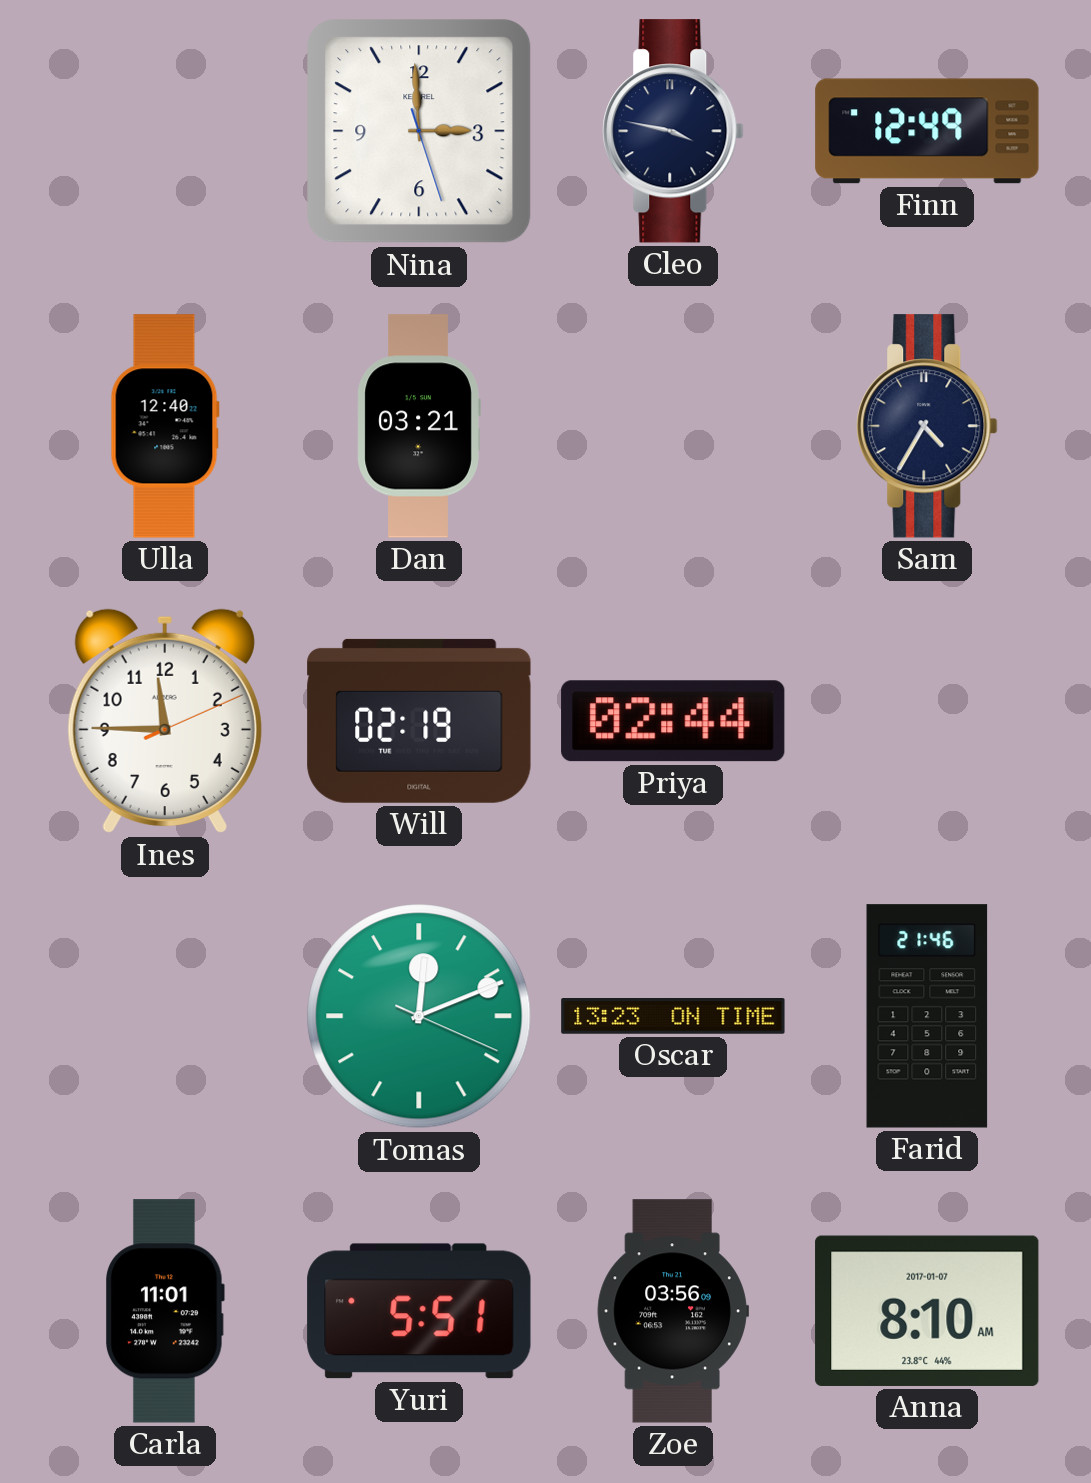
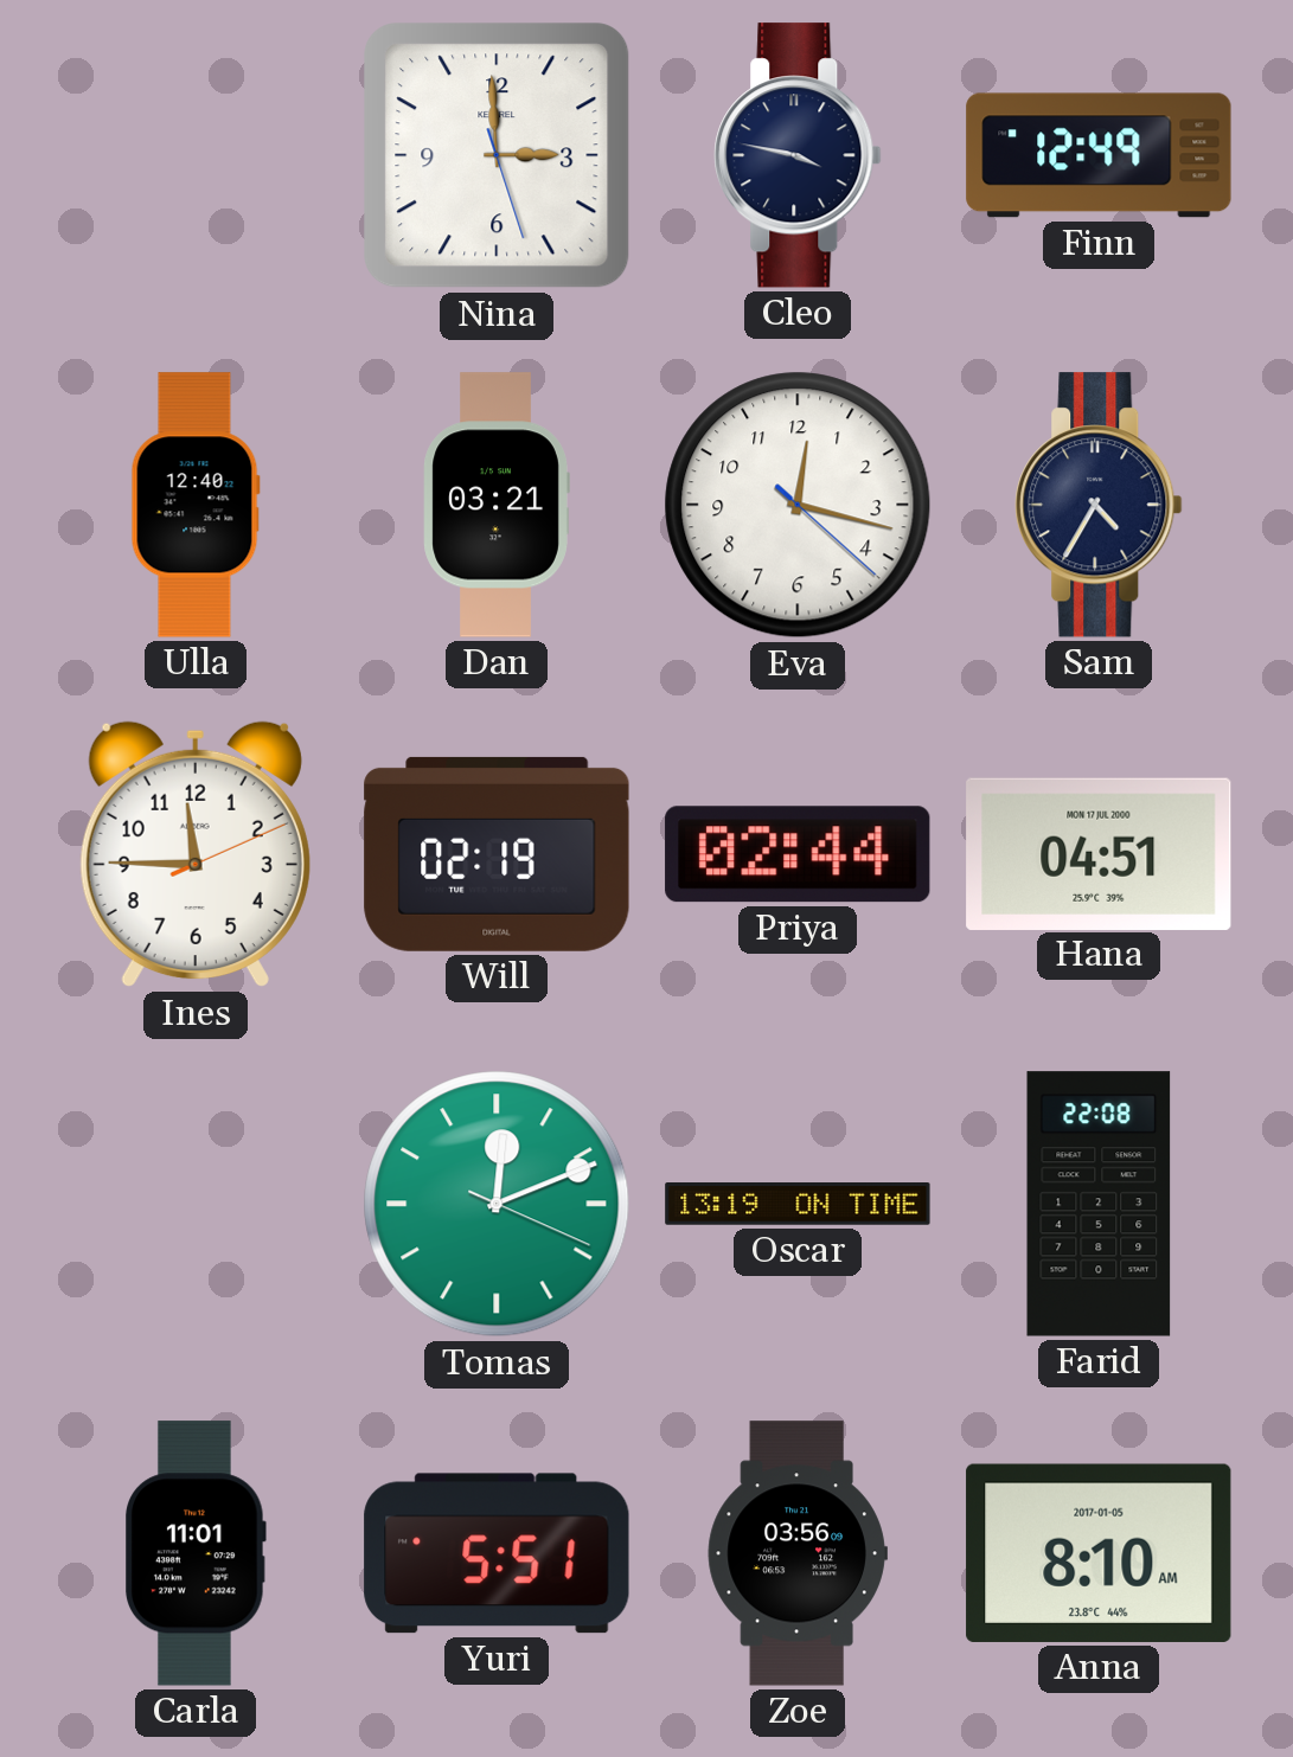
Eva: none -> 12:17
Hana: none -> 04:51
Oscar: 13:23 -> 13:19
Farid: 21:46 -> 22:08
Anna date: 2017-01-07 -> 2017-01-05
